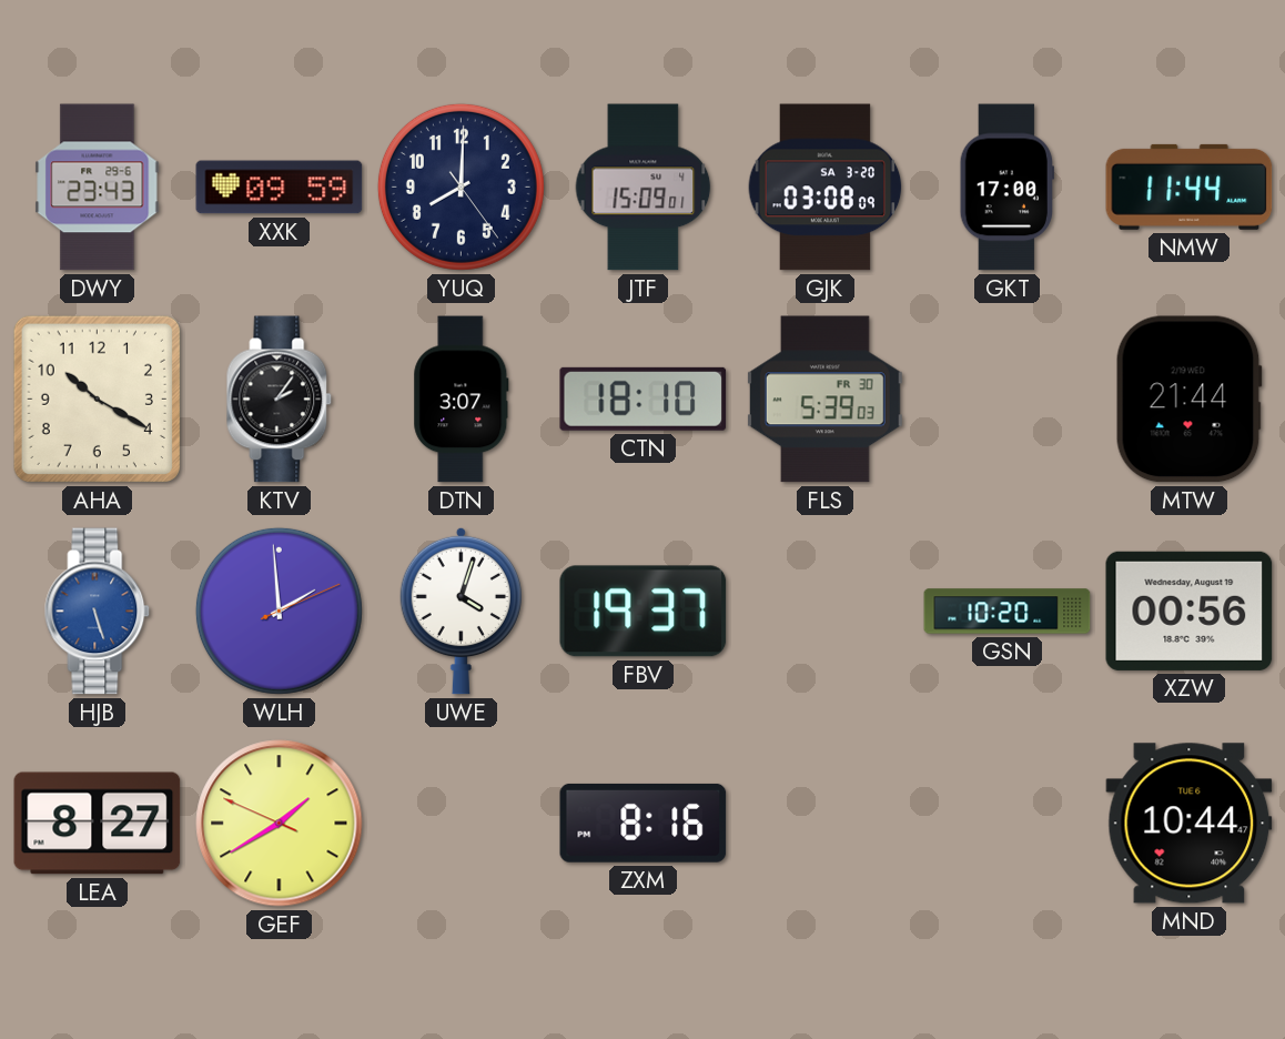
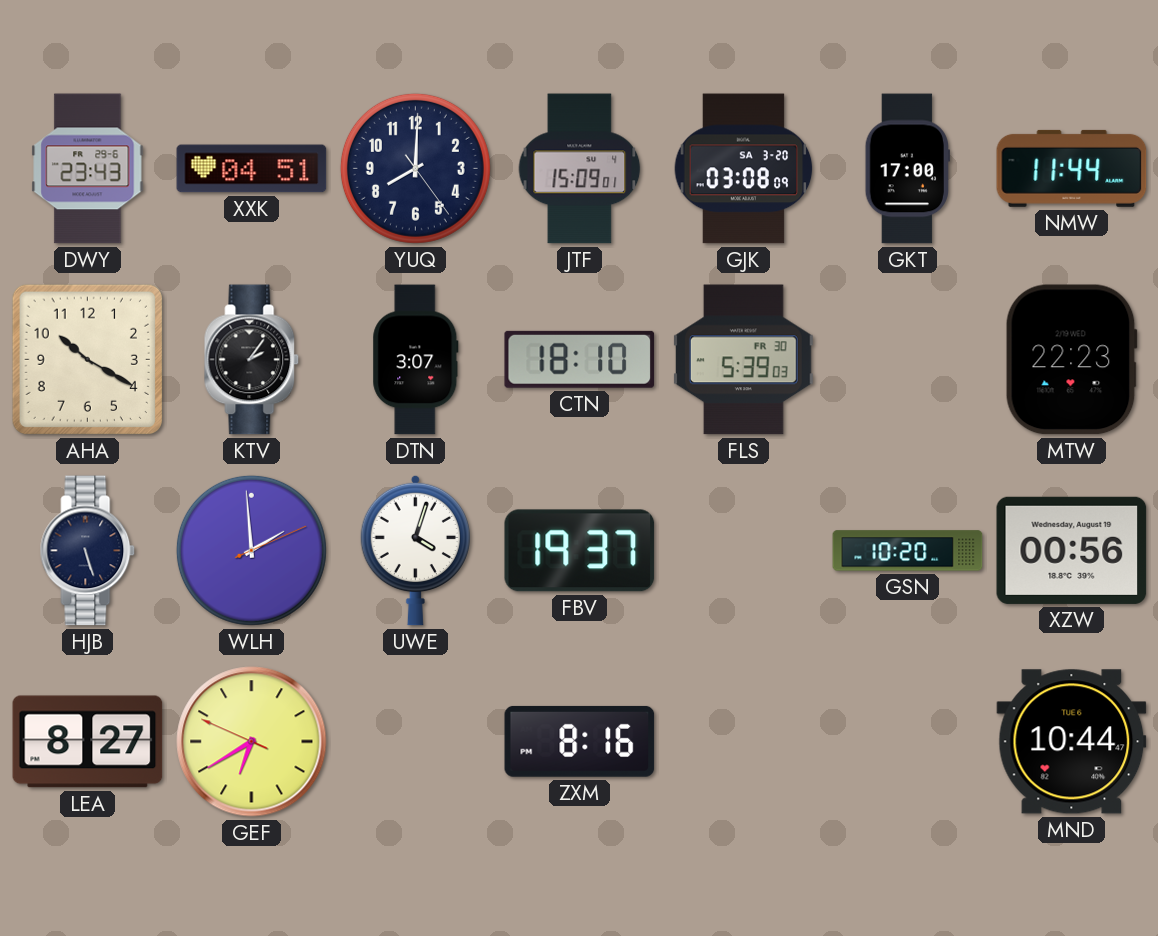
XXK: 09:59 -> 04:51
MTW: 21:44 -> 22:23
HJB dial: blue -> navy
GEF: 1:39 -> 6:39
